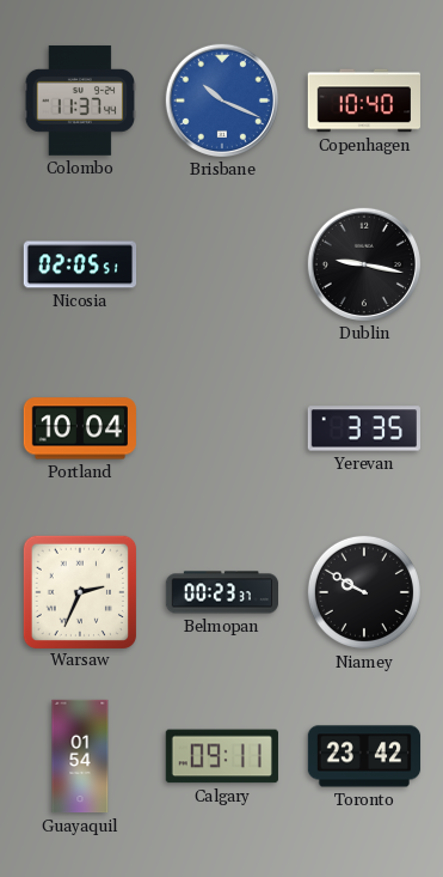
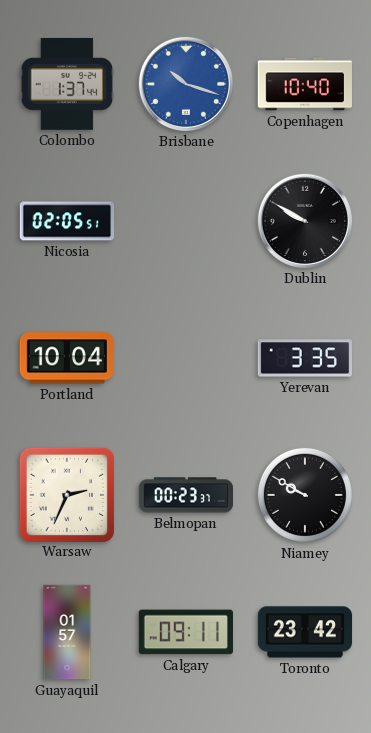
Colombo: 11:37 -> 1:37
Brisbane: 10:19 -> 10:18
Dublin: 9:17 -> 9:50
Guayaquil: 01:54 -> 01:57
